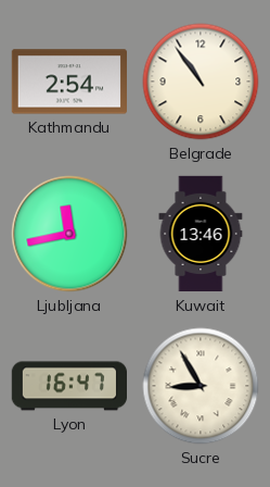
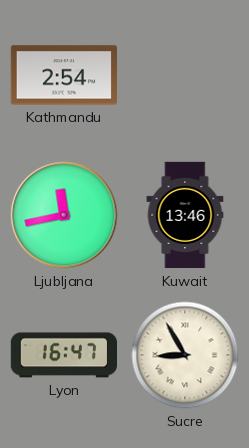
Belgrade: 10:54 -> none
